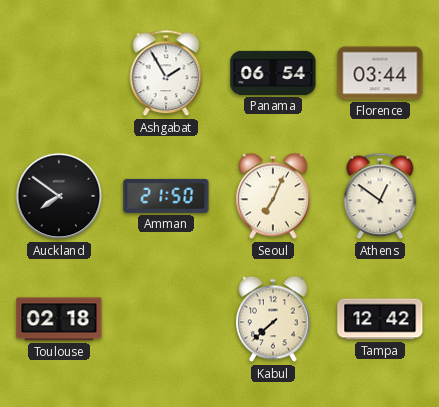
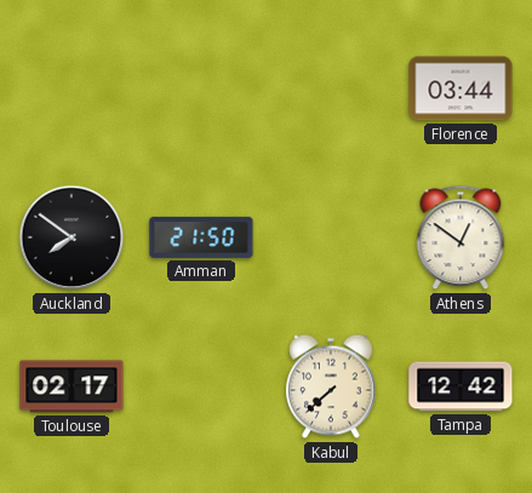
Ashgabat: 1:55 -> none
Panama: 06:54 -> none
Seoul: 7:04 -> none
Toulouse: 02:18 -> 02:17
